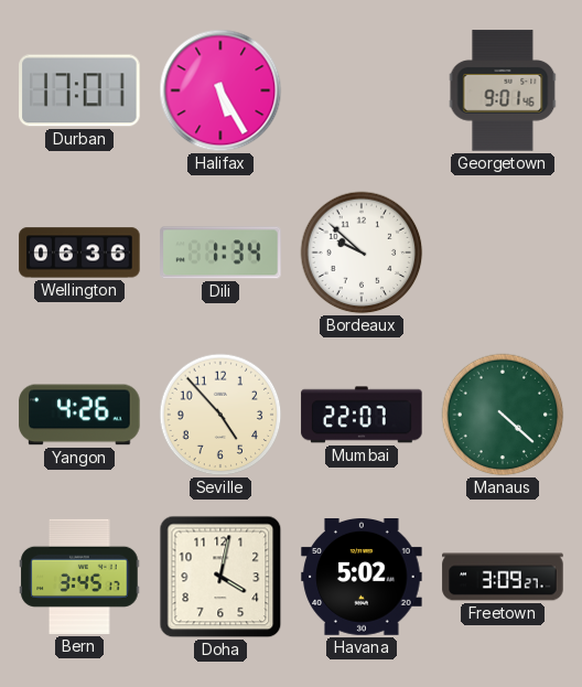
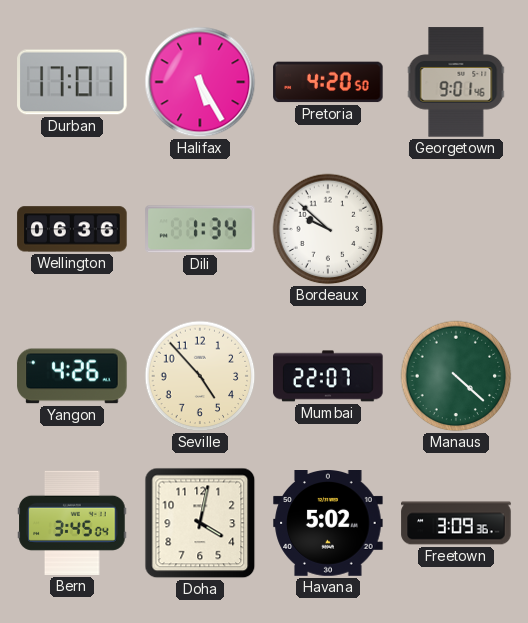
Pretoria: none -> 4:20
Bern: 3:45:17 -> 3:45:04
Freetown: 3:09:27 -> 3:09:36
